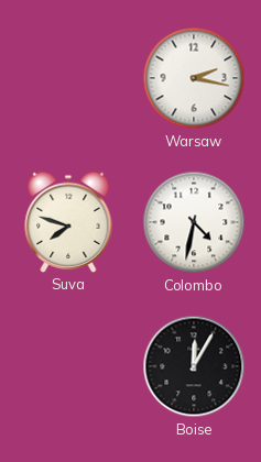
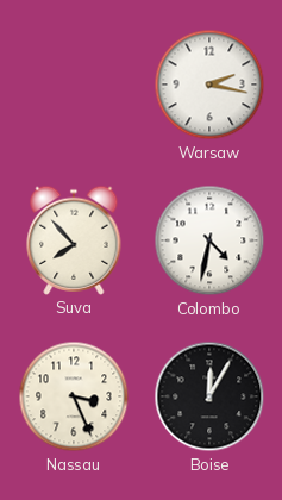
Suva: 7:48 -> 7:53
Nassau: none -> 3:26
